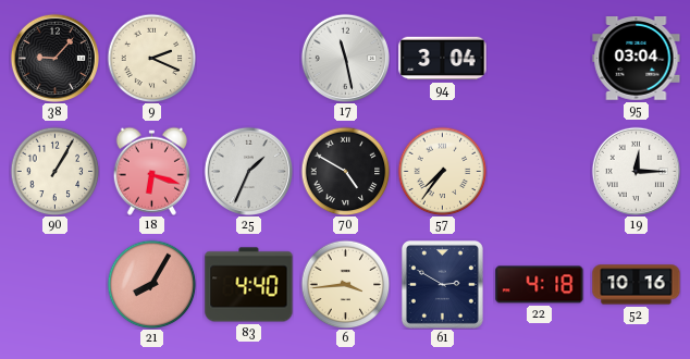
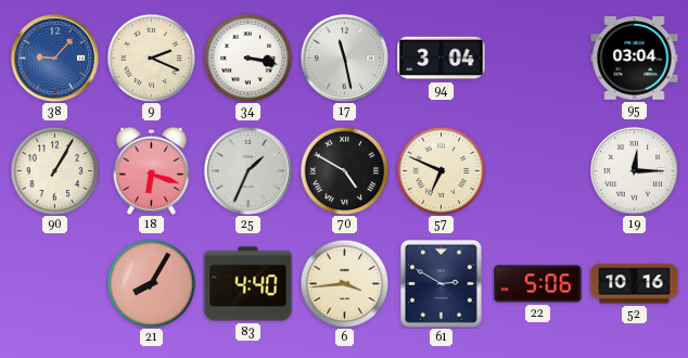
38 dial: black -> blue
34: none -> 3:17
57: 7:36 -> 6:49
22: 4:18 -> 5:06
